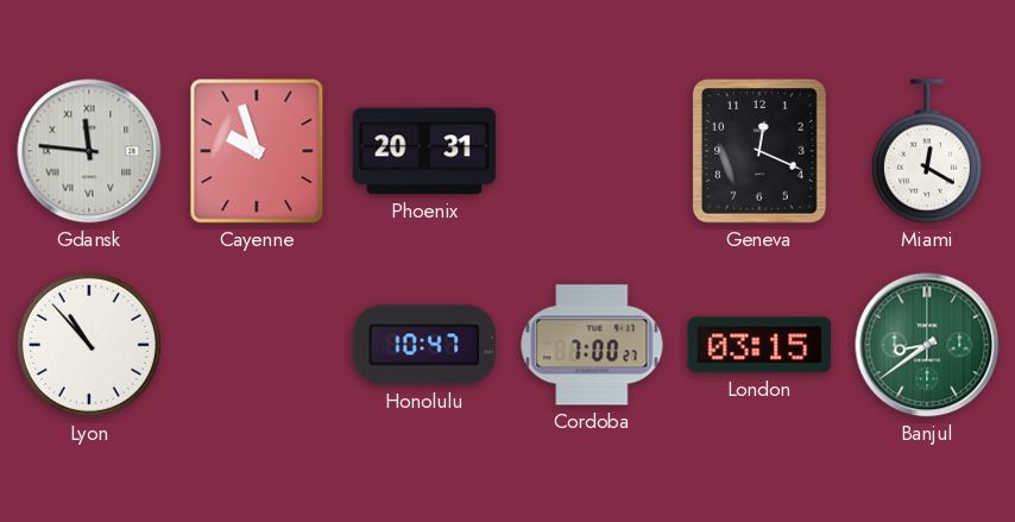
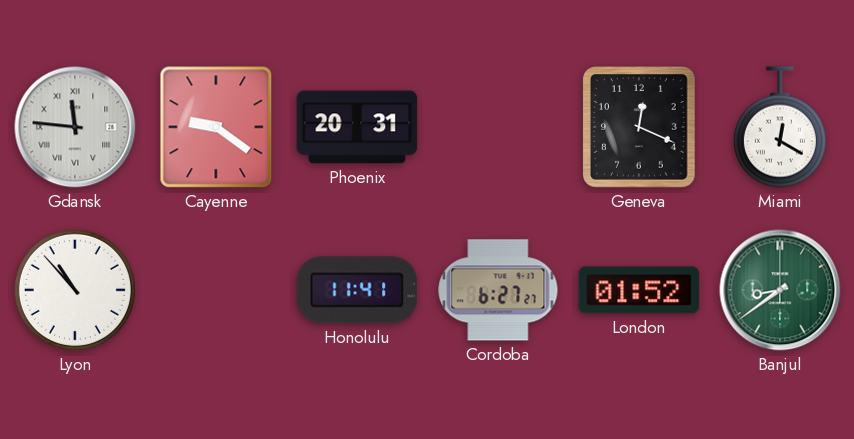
Cayenne: 9:57 -> 9:21
Honolulu: 10:47 -> 11:41
Cordoba: 7:00 -> 6:27
London: 03:15 -> 01:52
